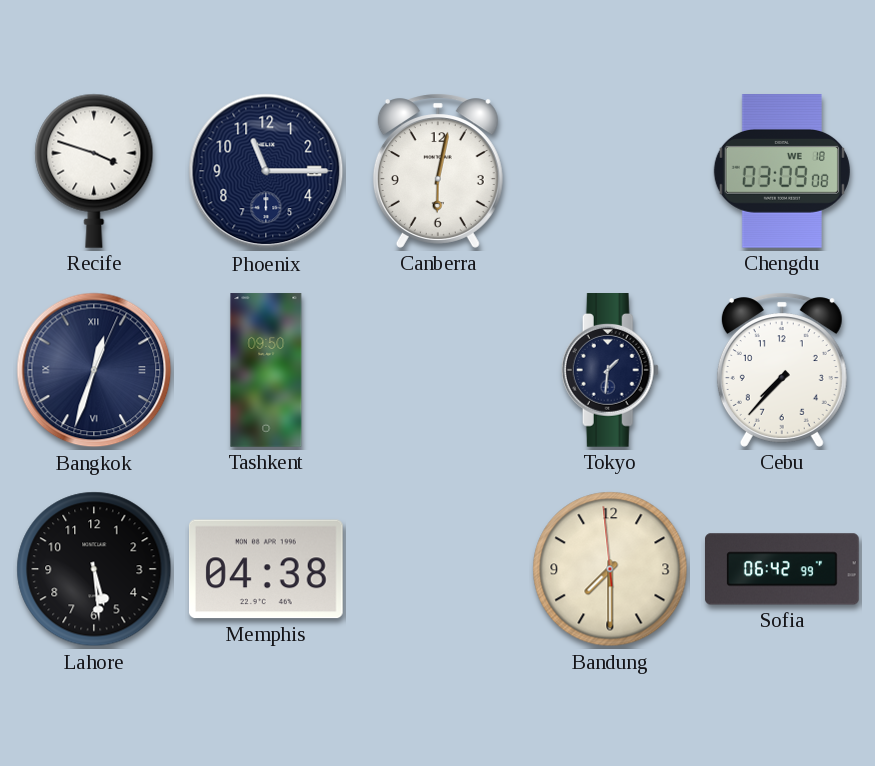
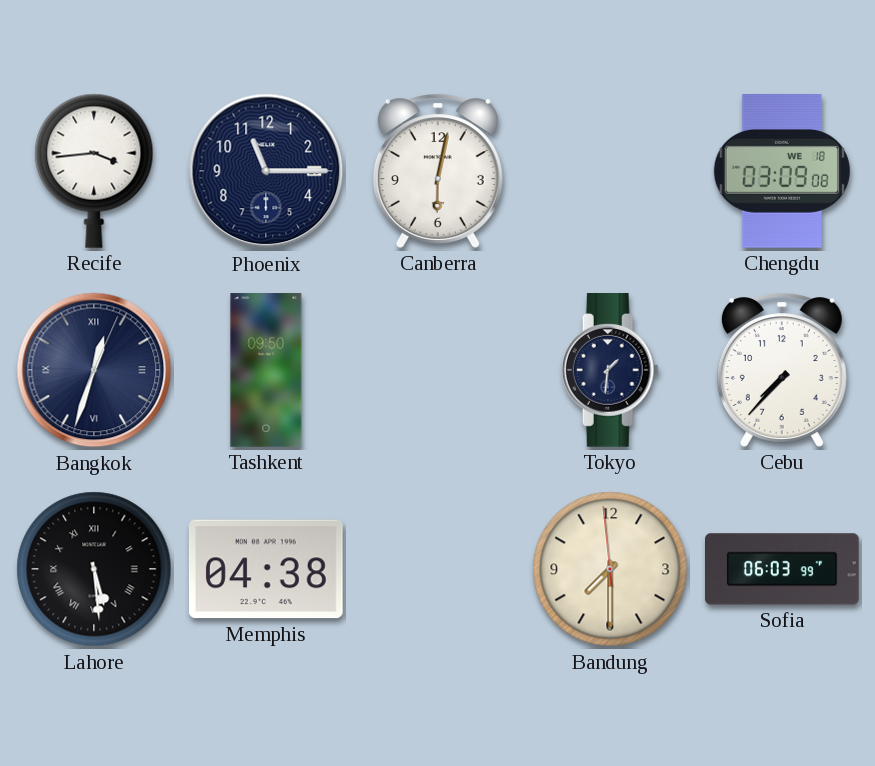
Recife: 3:48 -> 3:44
Lahore numerals: Arabic -> Roman
Sofia: 06:42 -> 06:03
